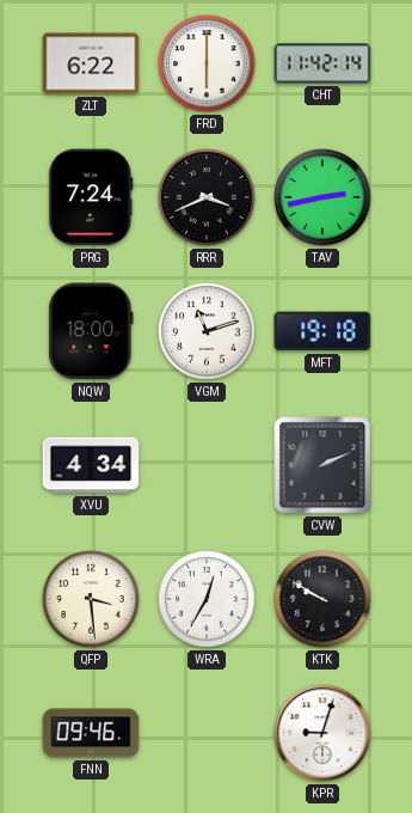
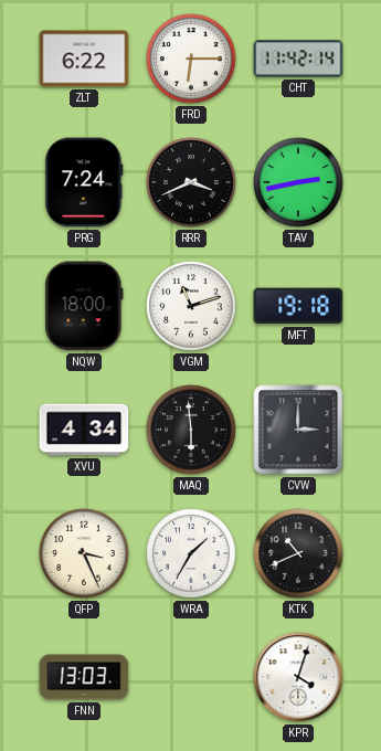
FRD: 6:00 -> 6:15
MAQ: none -> 5:59
CVW: 2:11 -> 3:00
QFP: 3:29 -> 3:26
WRA: 12:35 -> 1:35
KTK: 9:50 -> 10:41
FNN: 09:46 -> 13:03
KPR: 9:03 -> 4:03
